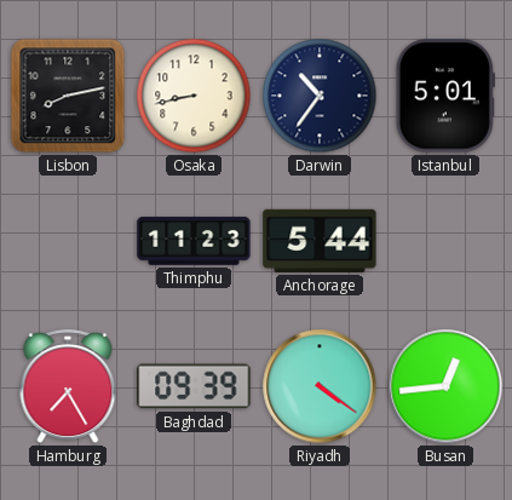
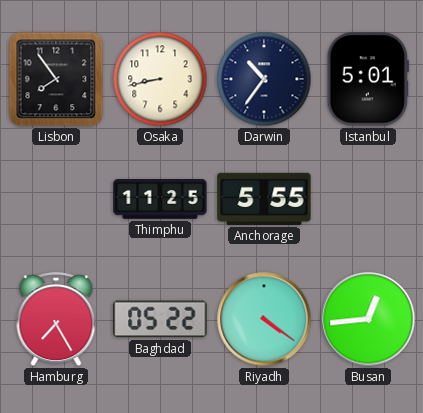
Lisbon: 8:13 -> 7:54
Thimphu: 11:23 -> 11:25
Anchorage: 5:44 -> 5:55
Baghdad: 09:39 -> 05:22
